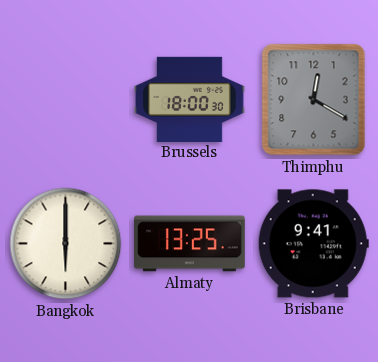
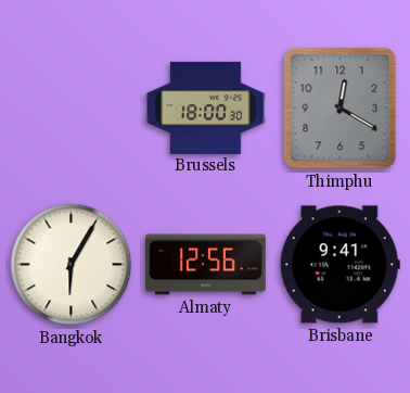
Bangkok: 6:00 -> 6:05
Almaty: 13:25 -> 12:56
